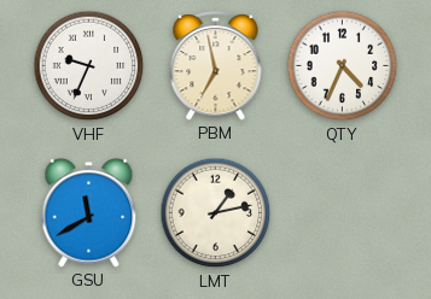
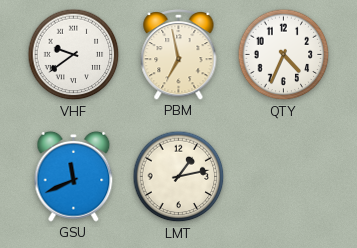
VHF: 9:34 -> 9:39
GSU: 11:40 -> 11:41
